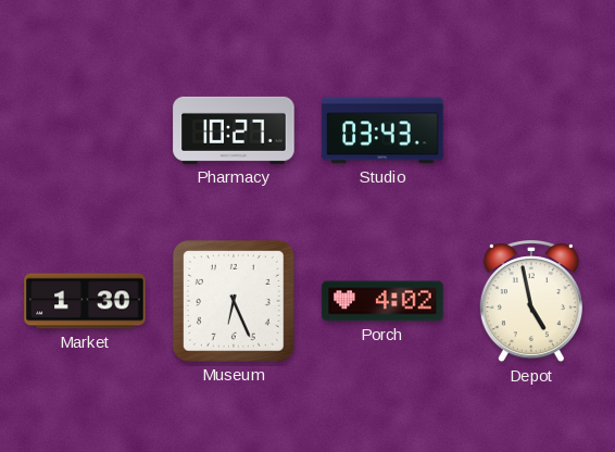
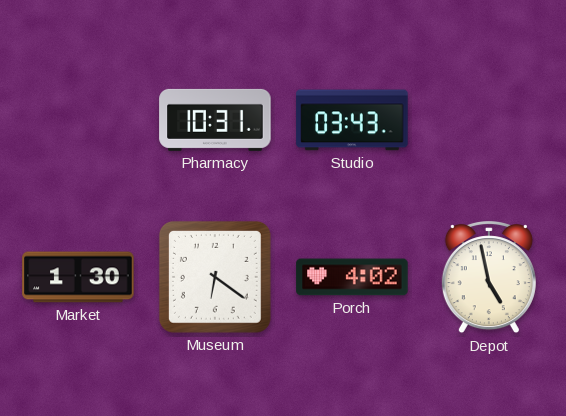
Pharmacy: 10:27 -> 10:31
Museum: 6:26 -> 6:21
